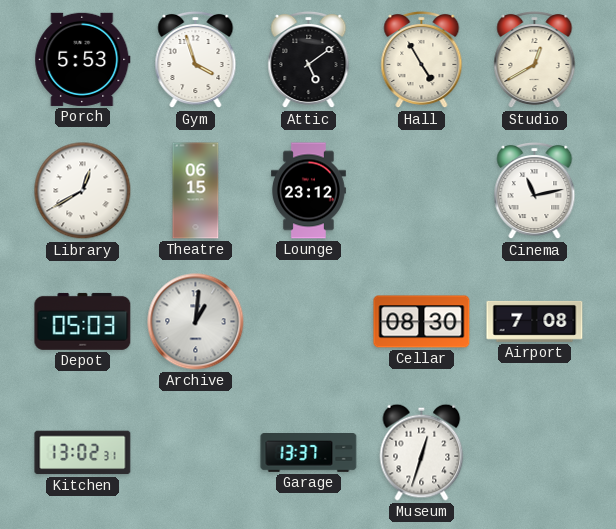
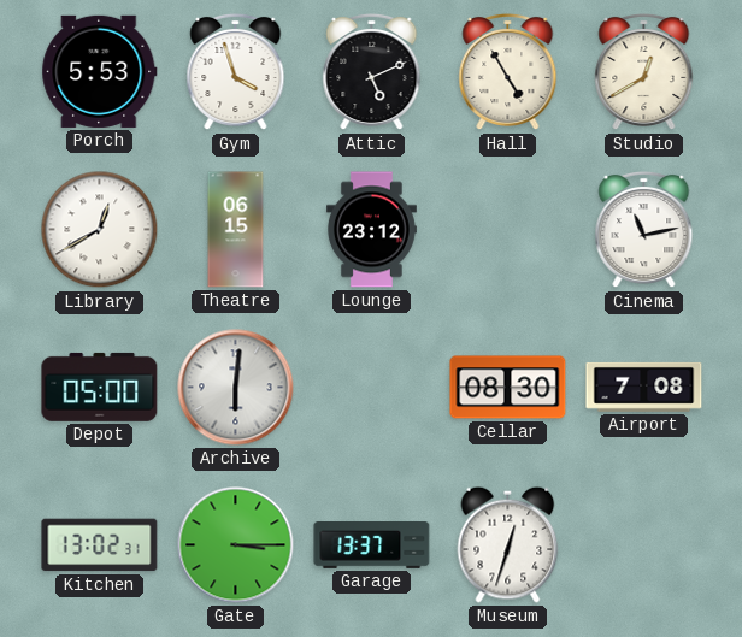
Attic: 5:09 -> 5:11
Depot: 05:03 -> 05:00
Archive: 1:01 -> 6:01
Gate: none -> 3:15
